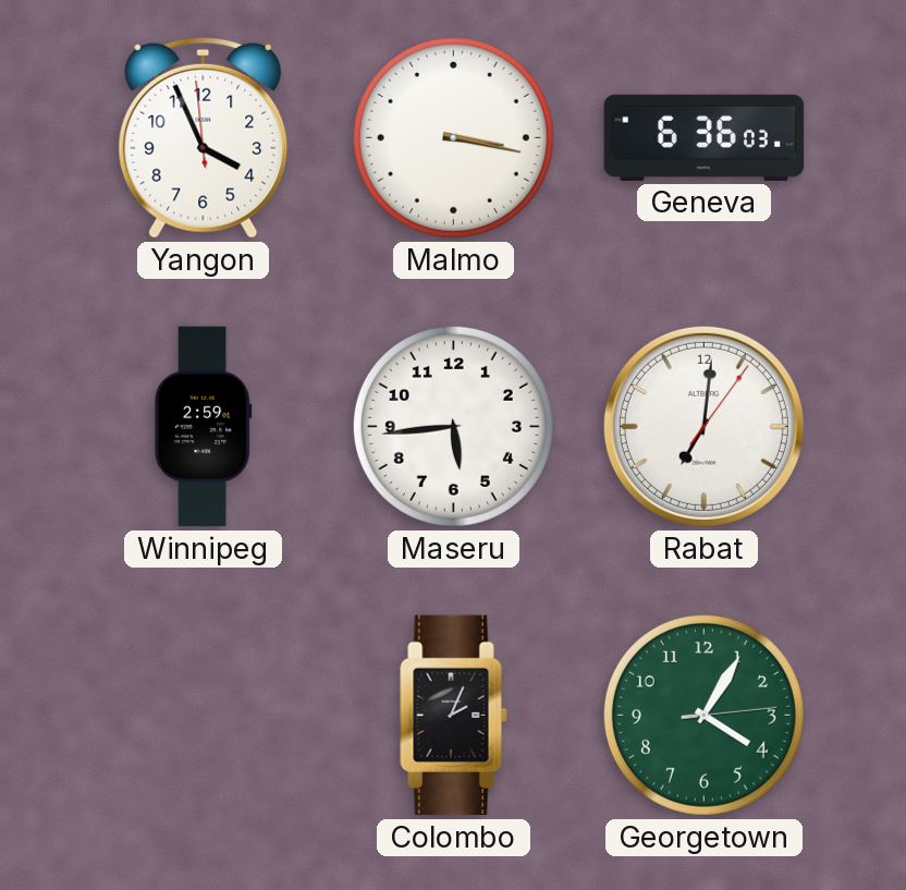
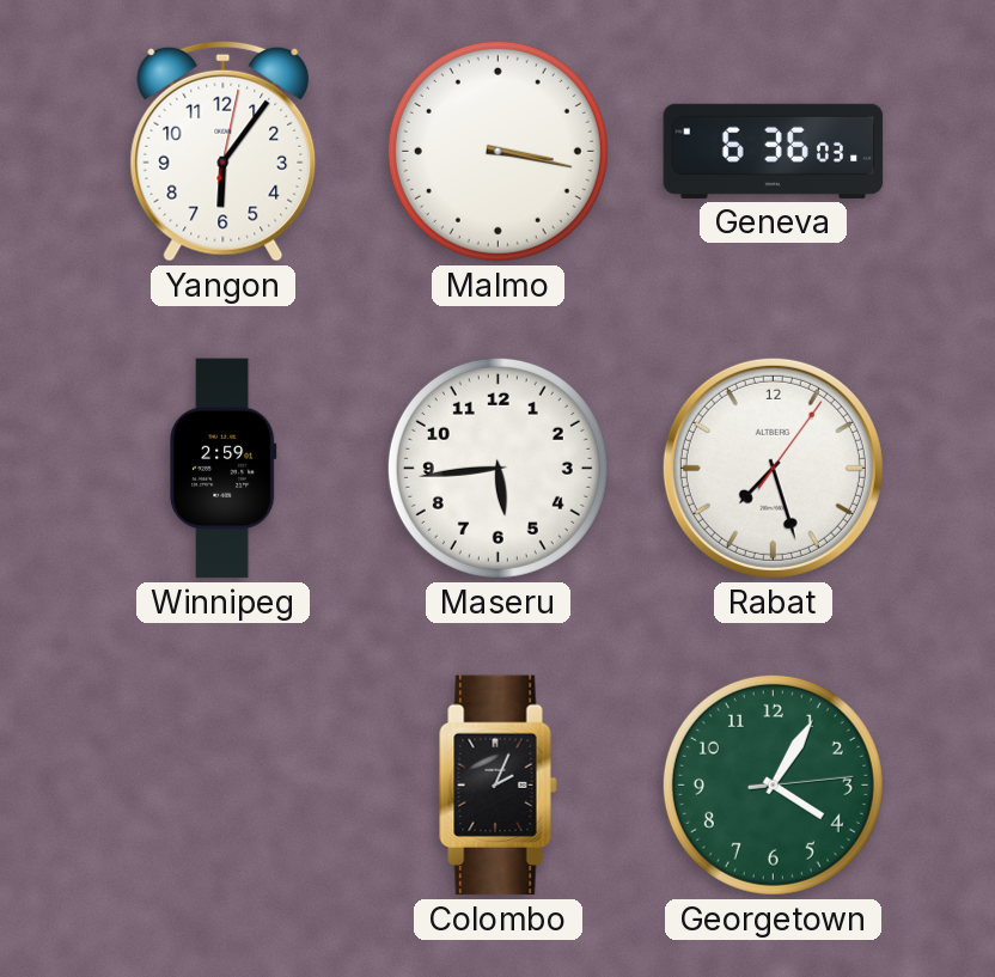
Yangon: 3:55 -> 6:06
Rabat: 7:01 -> 7:27
